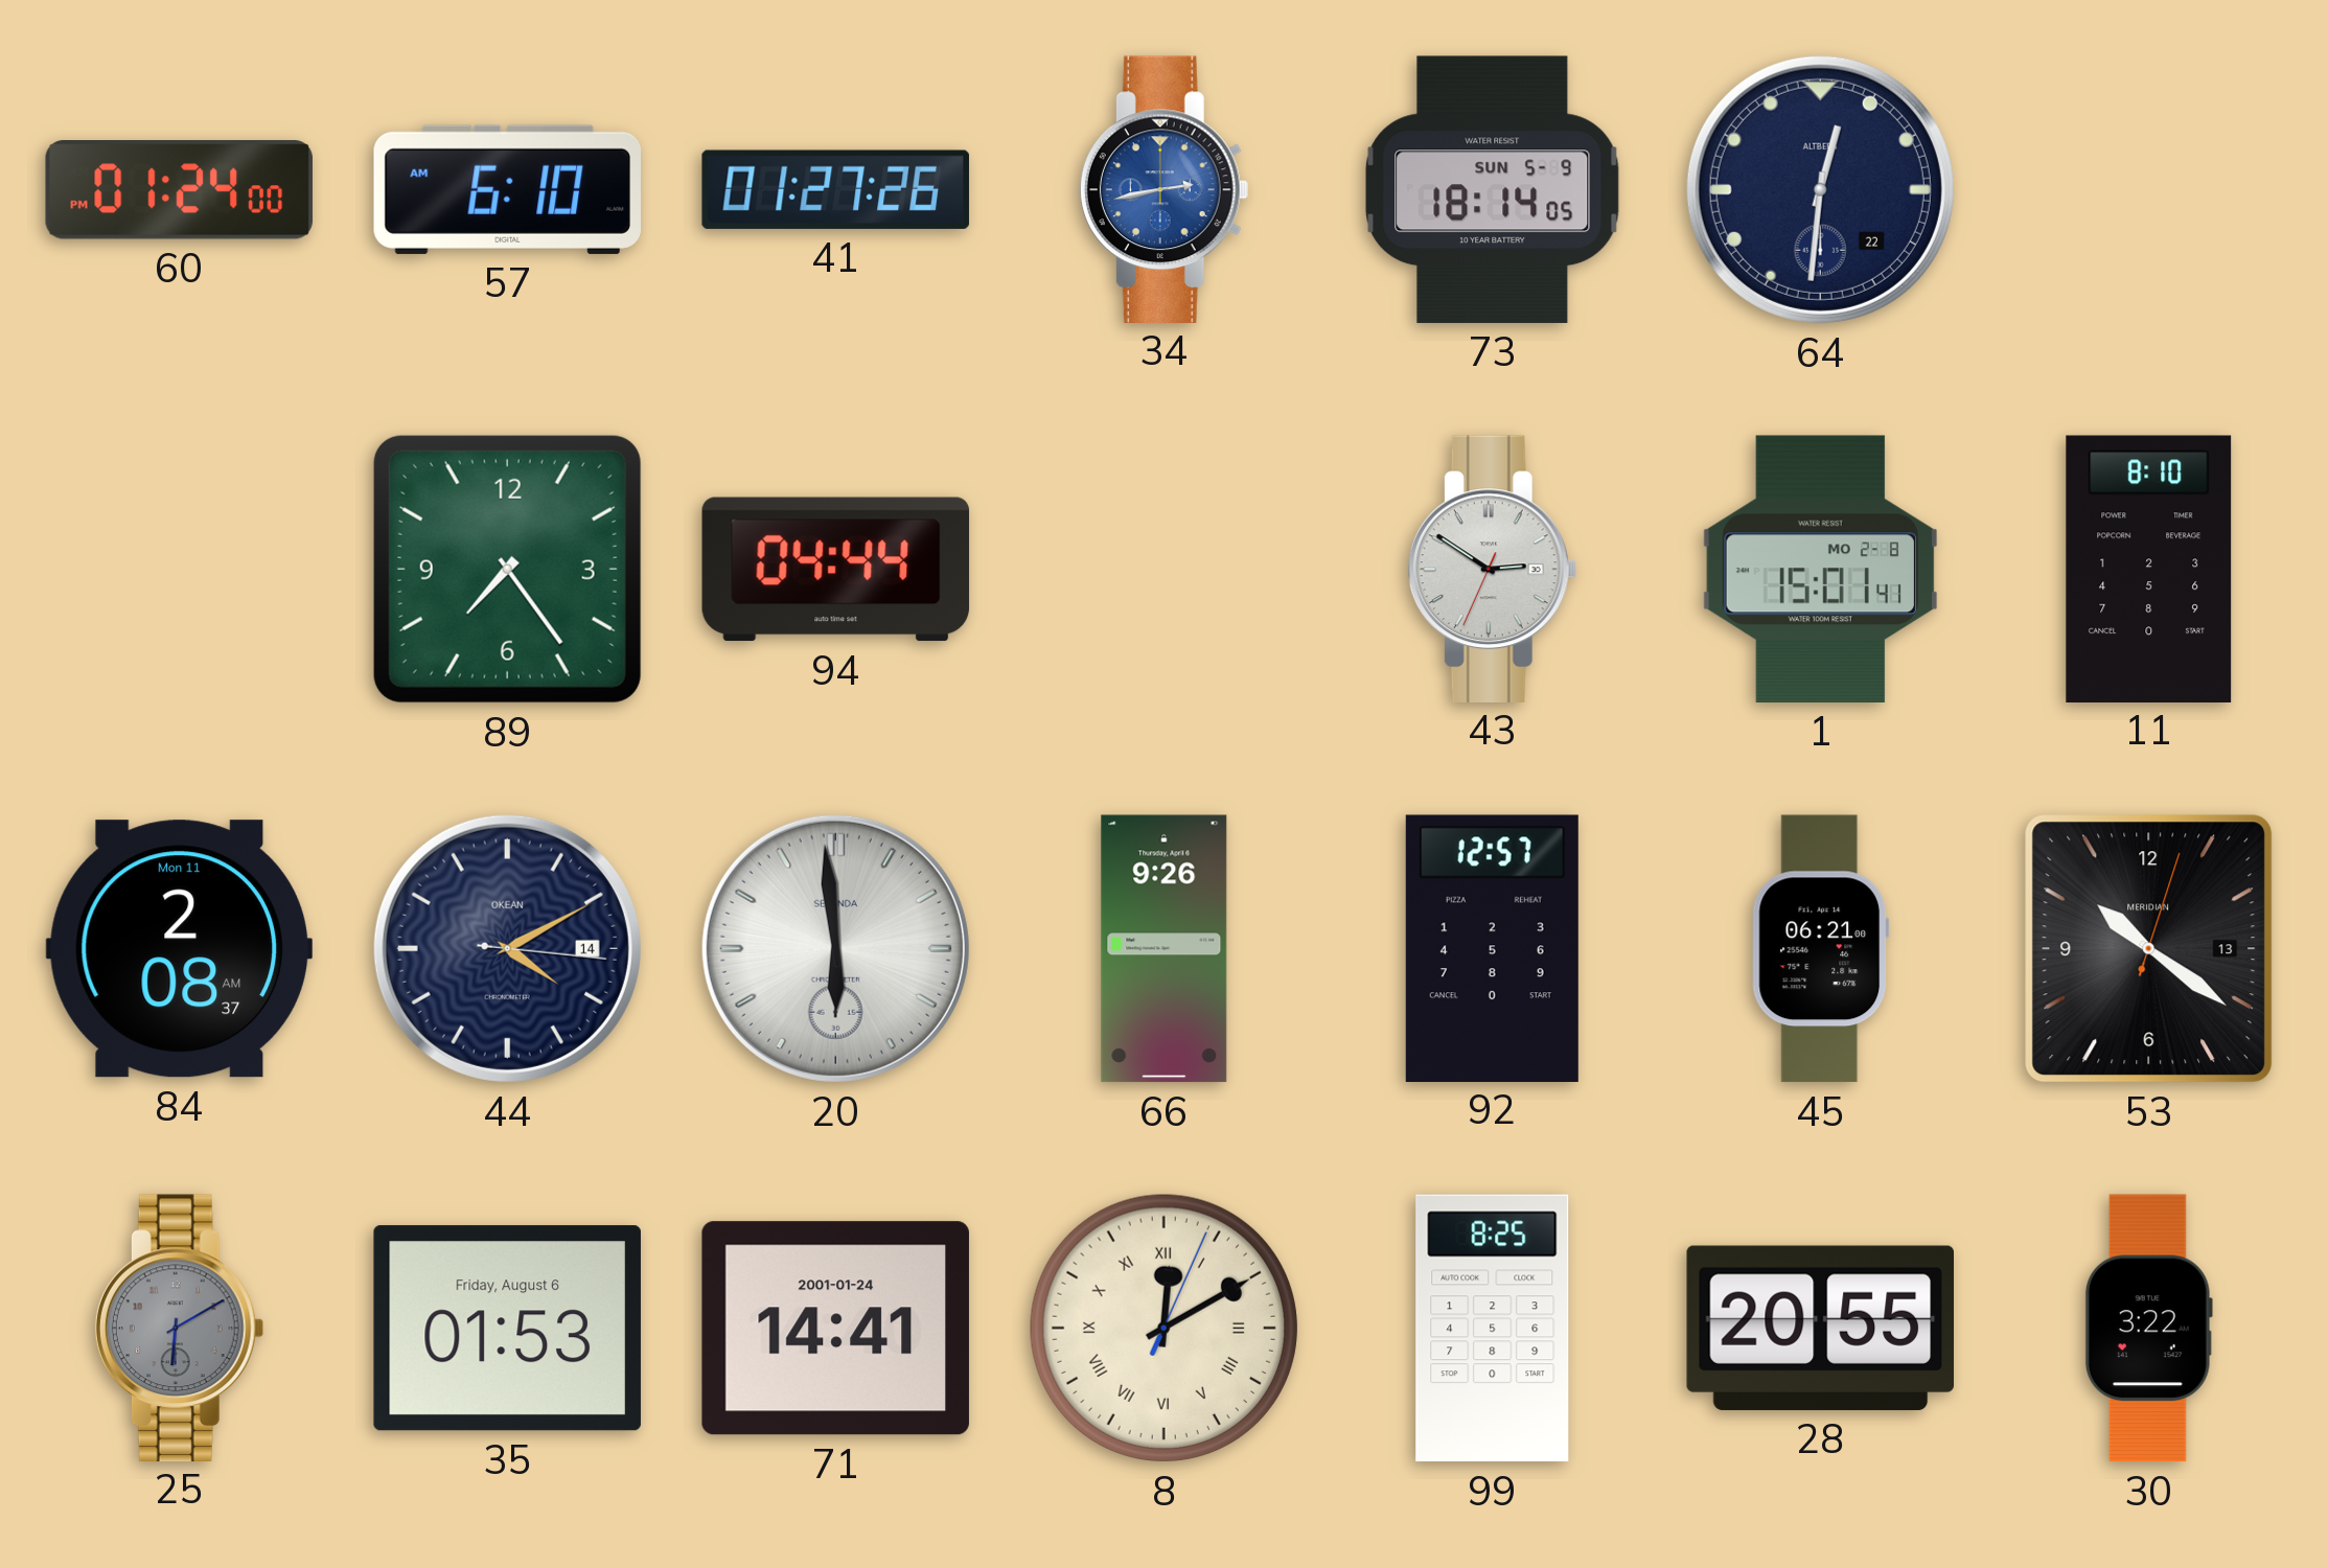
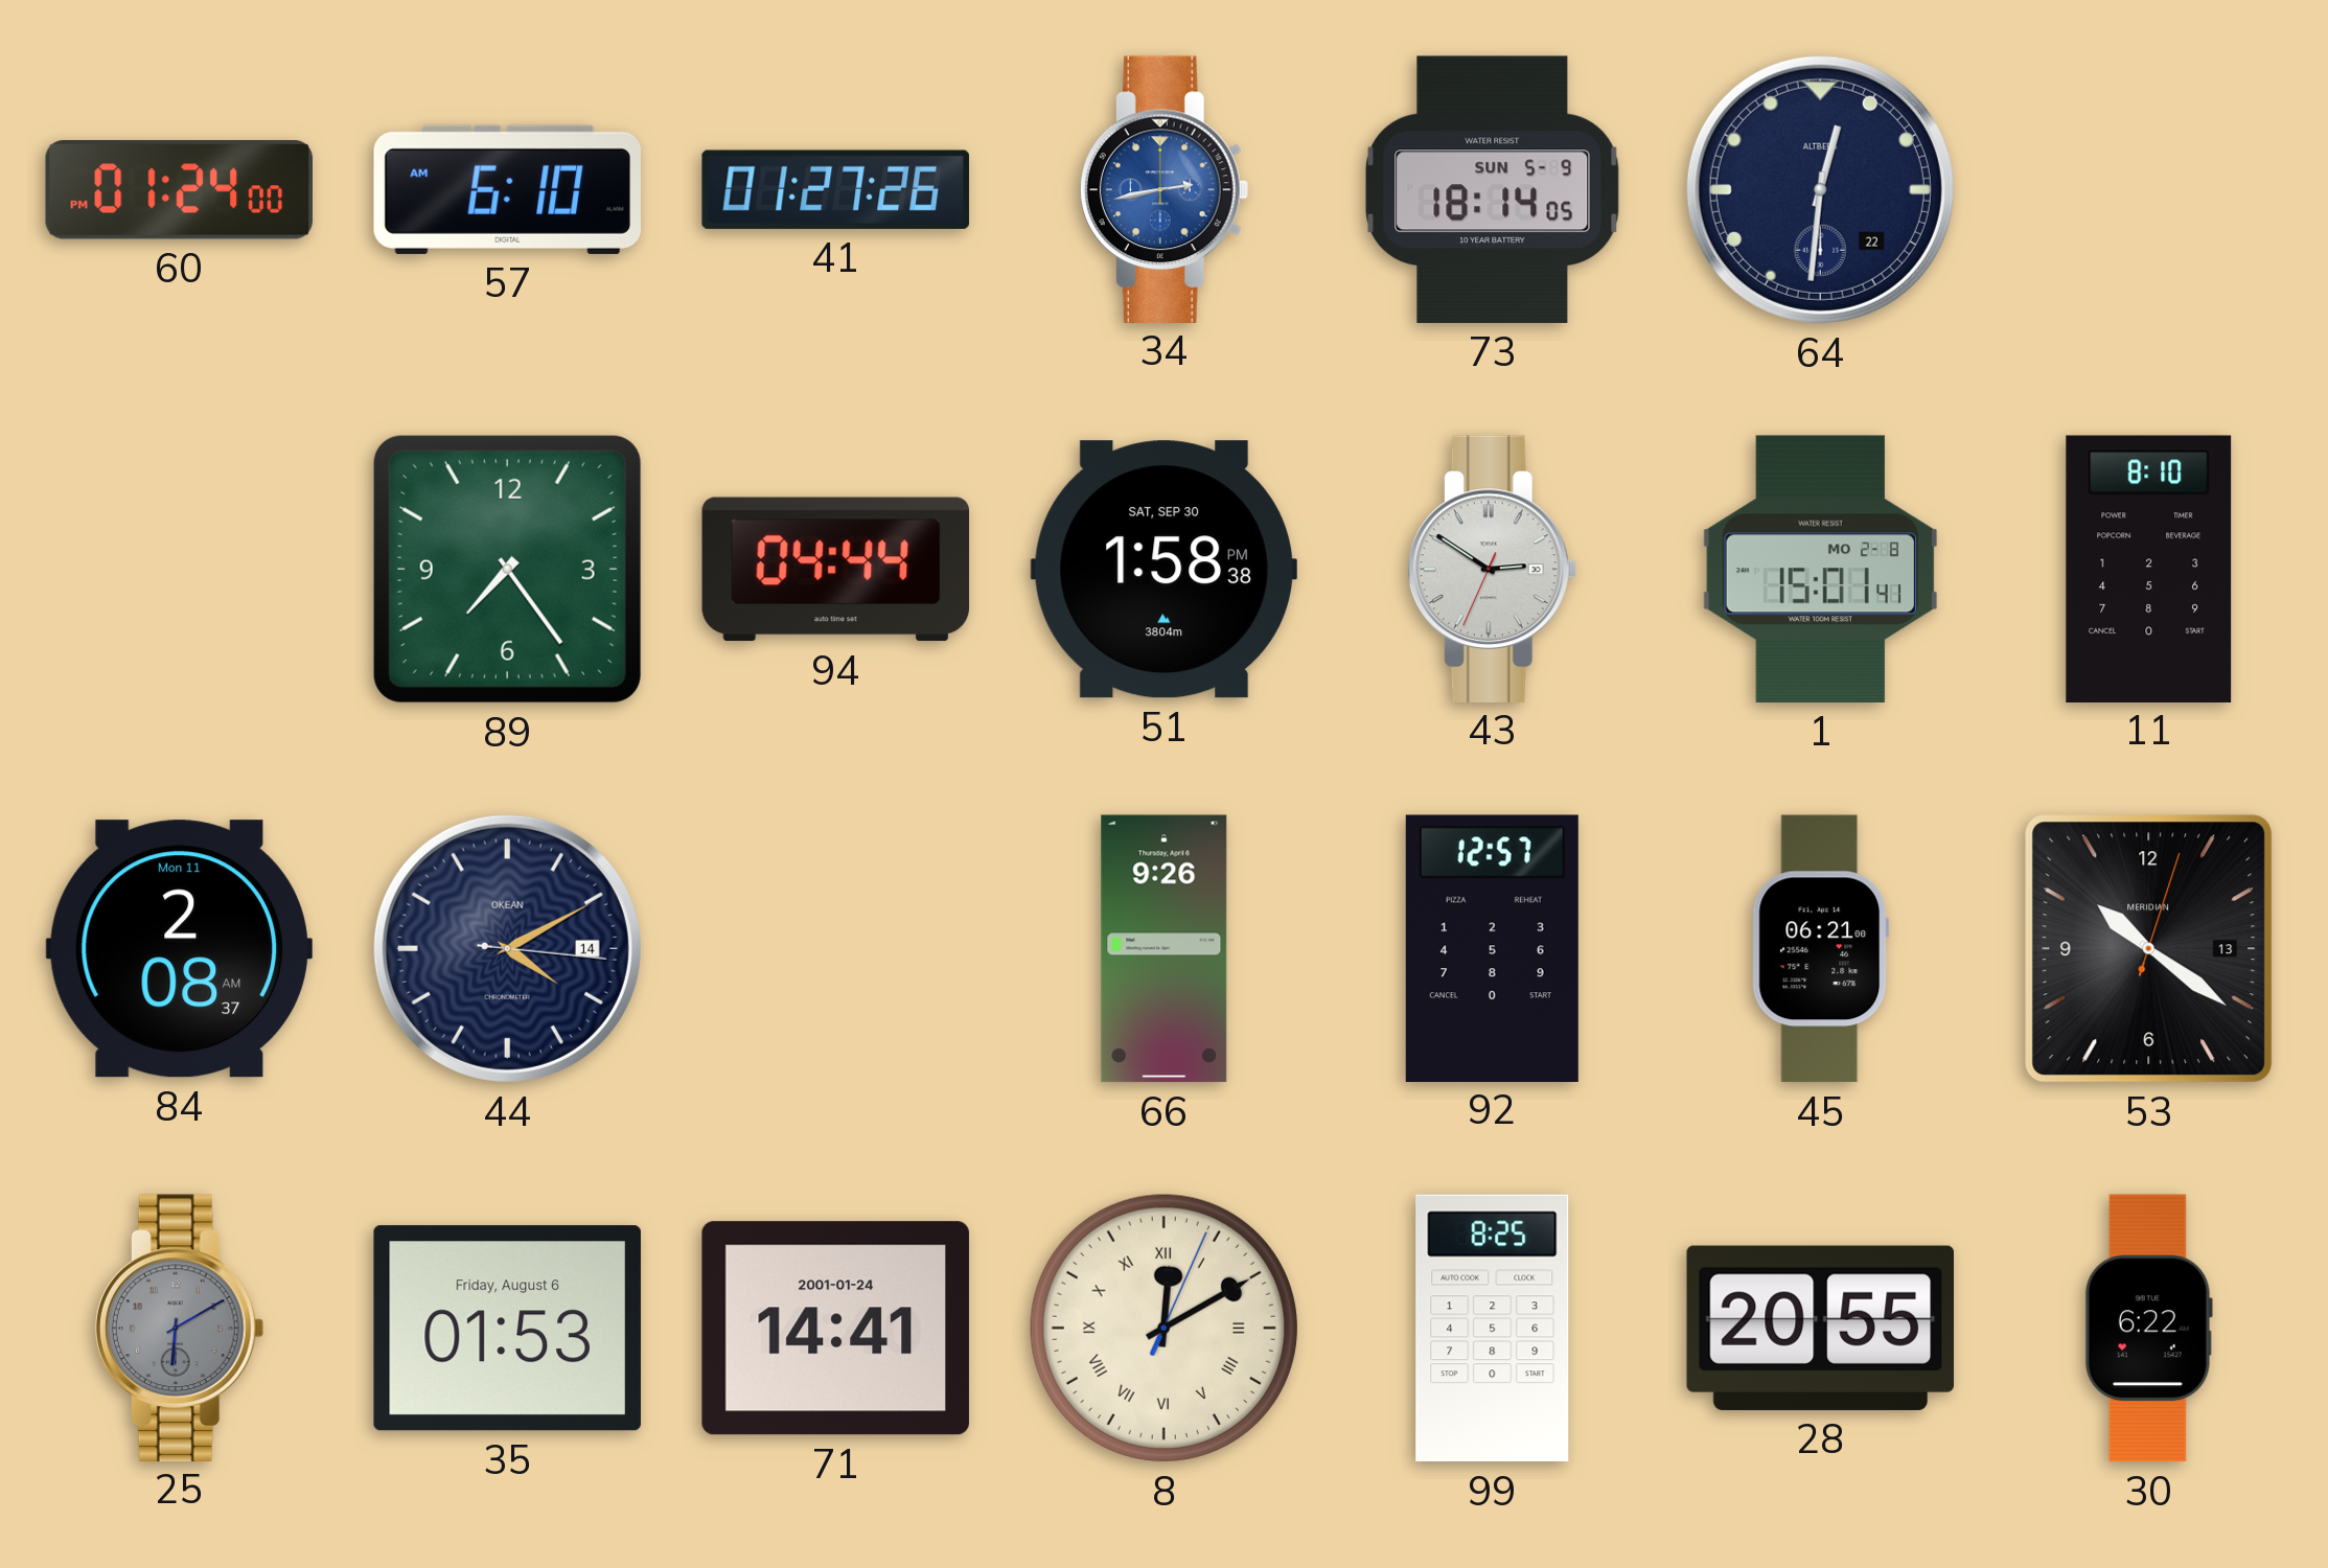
51: none -> 1:58
20: 5:59 -> none
30: 3:22 -> 6:22
